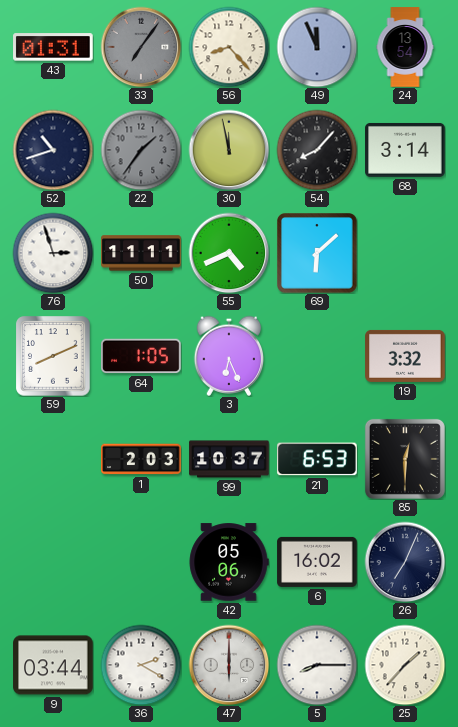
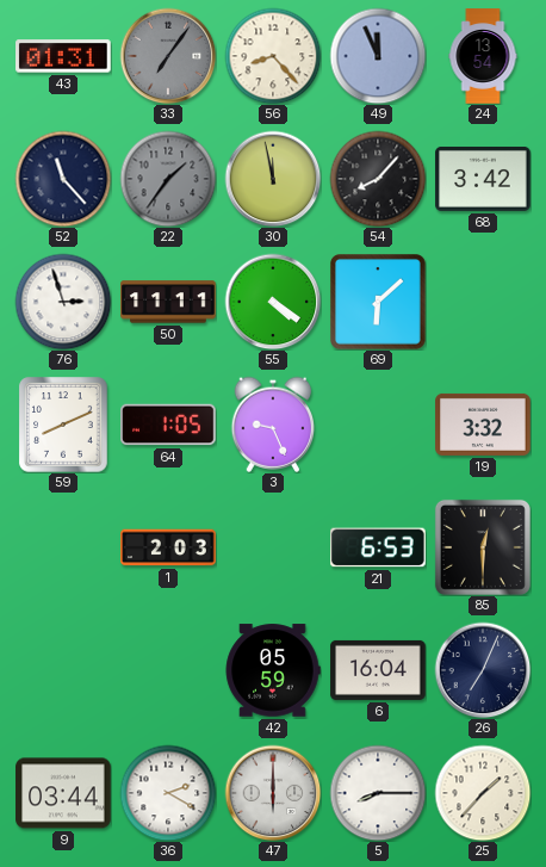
52: 10:42 -> 11:23
68: 3:14 -> 3:42
55: 4:41 -> 4:21
3: 6:26 -> 9:26
99: 10:37 -> none
42: 05:06 -> 05:59
6: 16:02 -> 16:04
